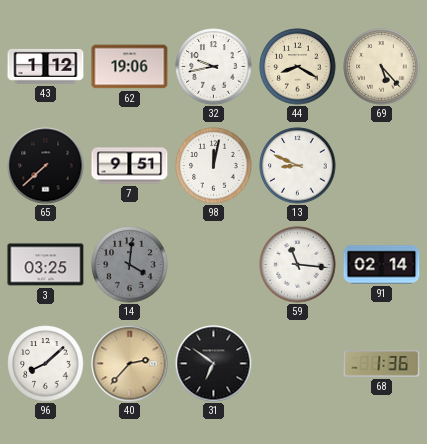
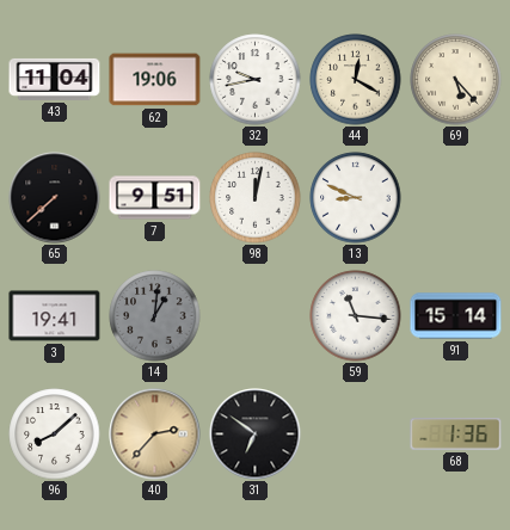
43: 1:12 -> 11:04
44: 8:20 -> 12:20
3: 03:25 -> 19:41
14: 4:01 -> 1:01
91: 02:14 -> 15:14
